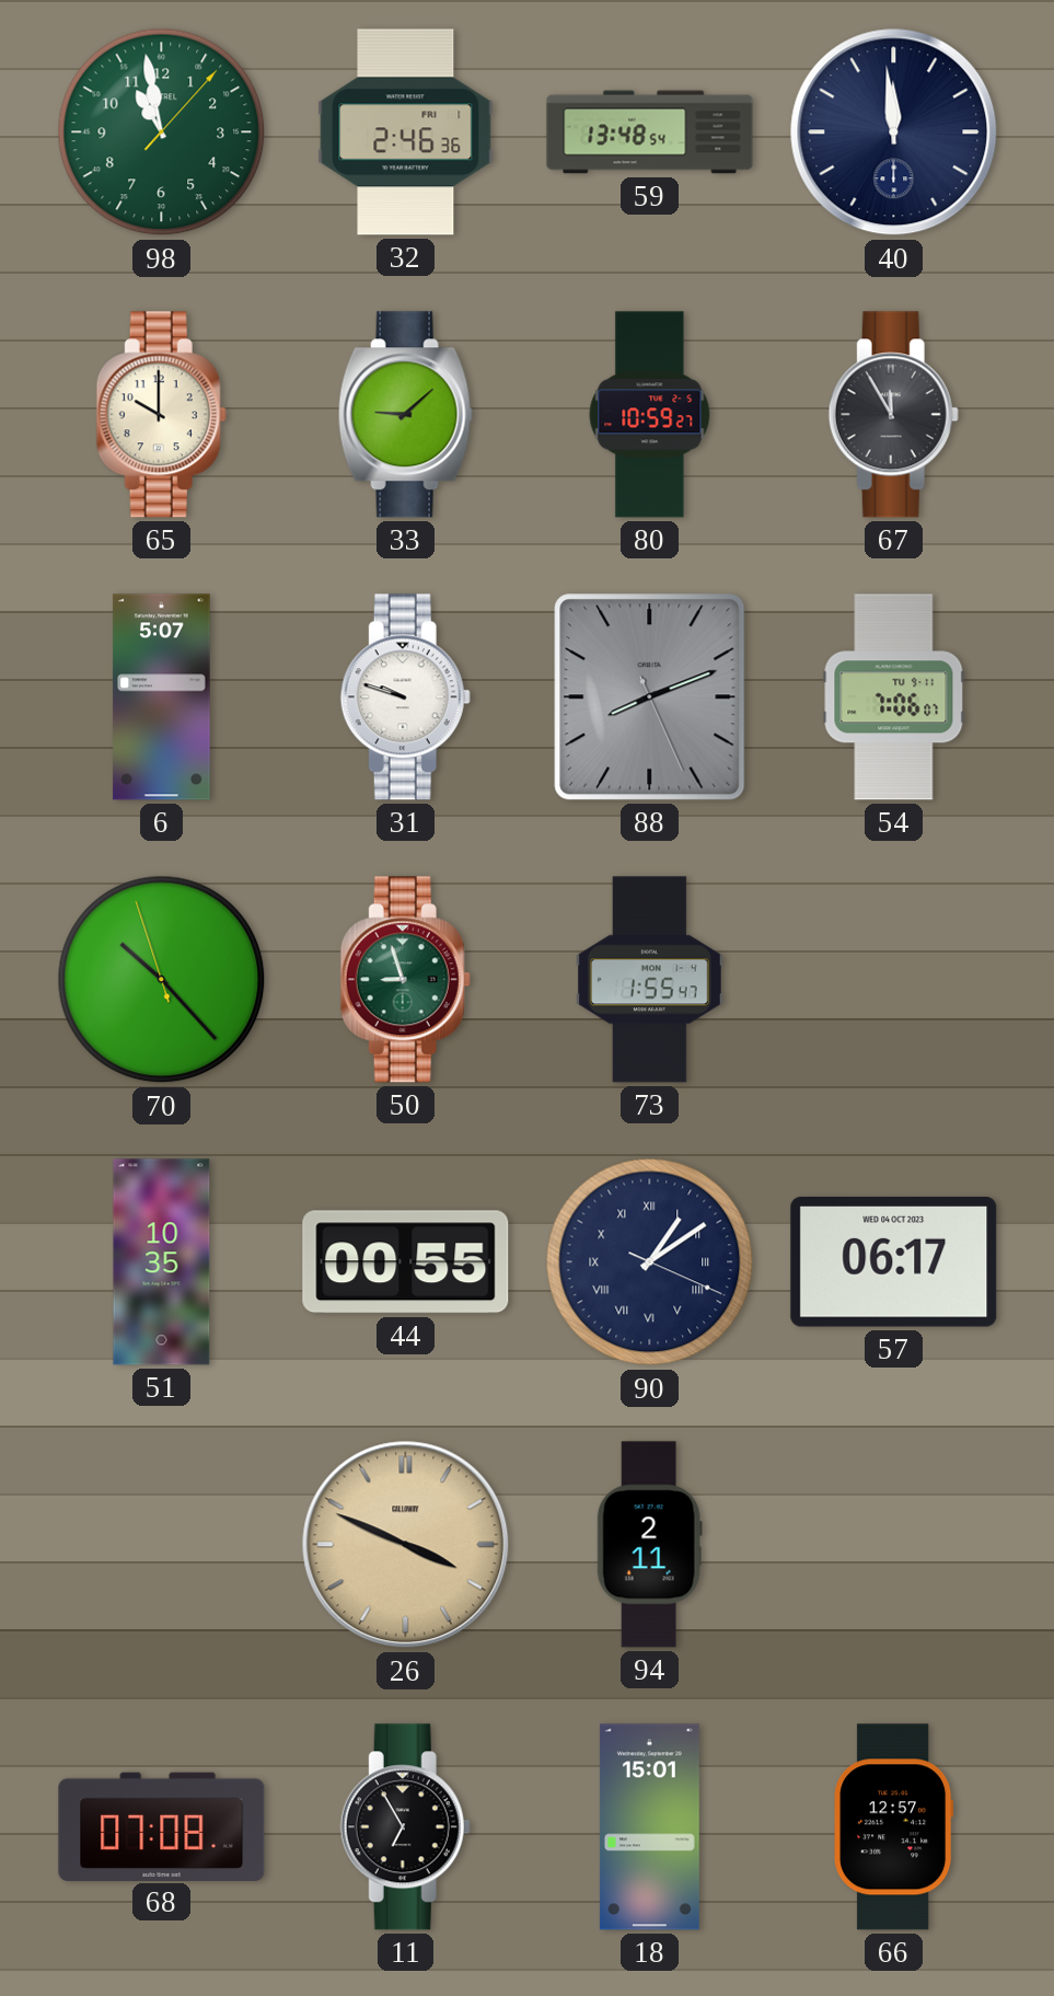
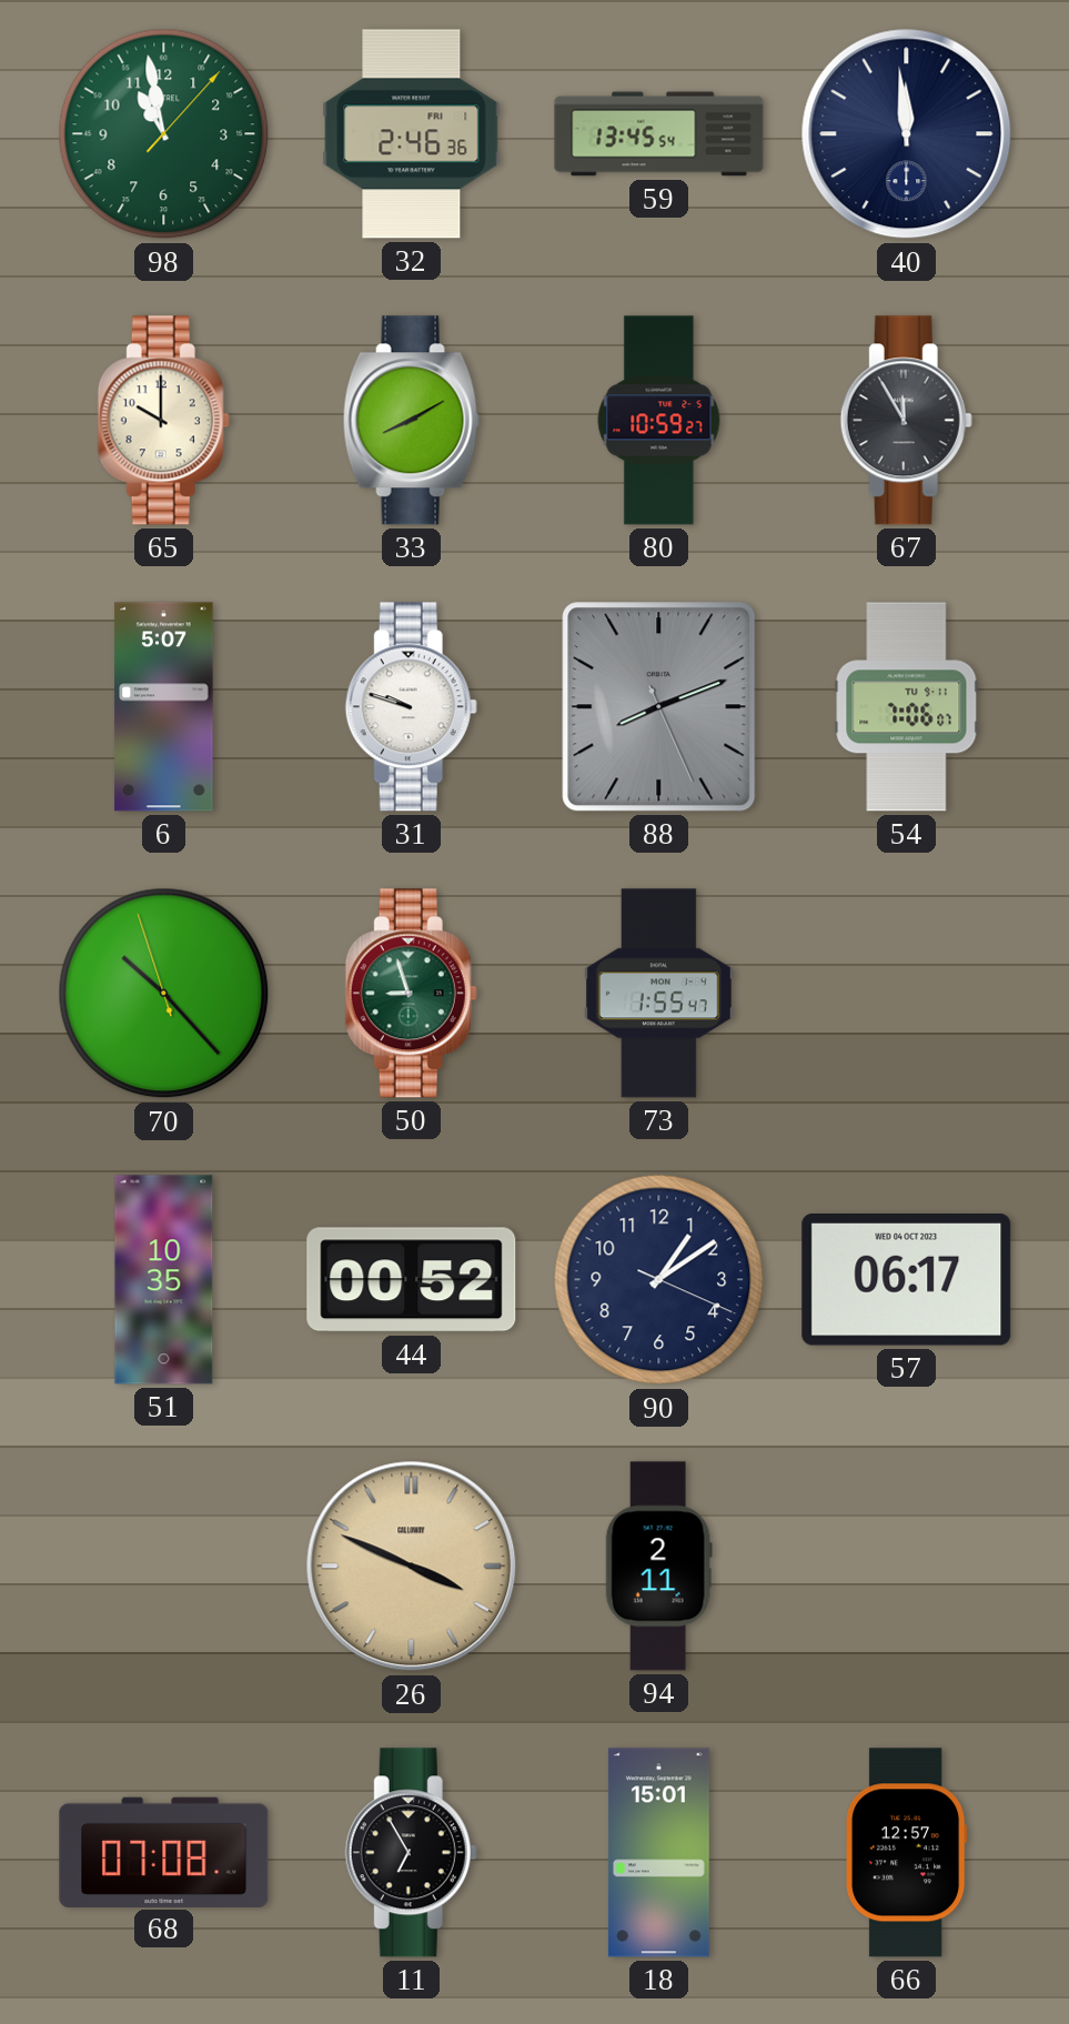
59: 13:48 -> 13:45
33: 9:08 -> 8:10
44: 00:55 -> 00:52
90 numerals: Roman -> Arabic
